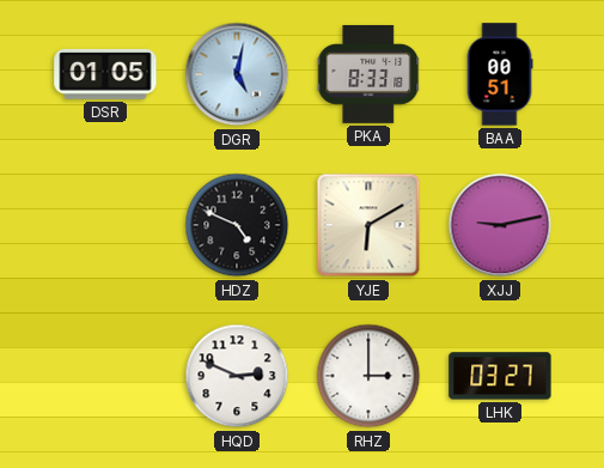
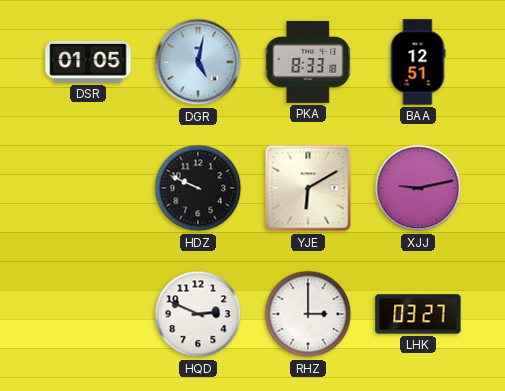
BAA: 00:51 -> 12:51
HDZ: 4:49 -> 9:49
